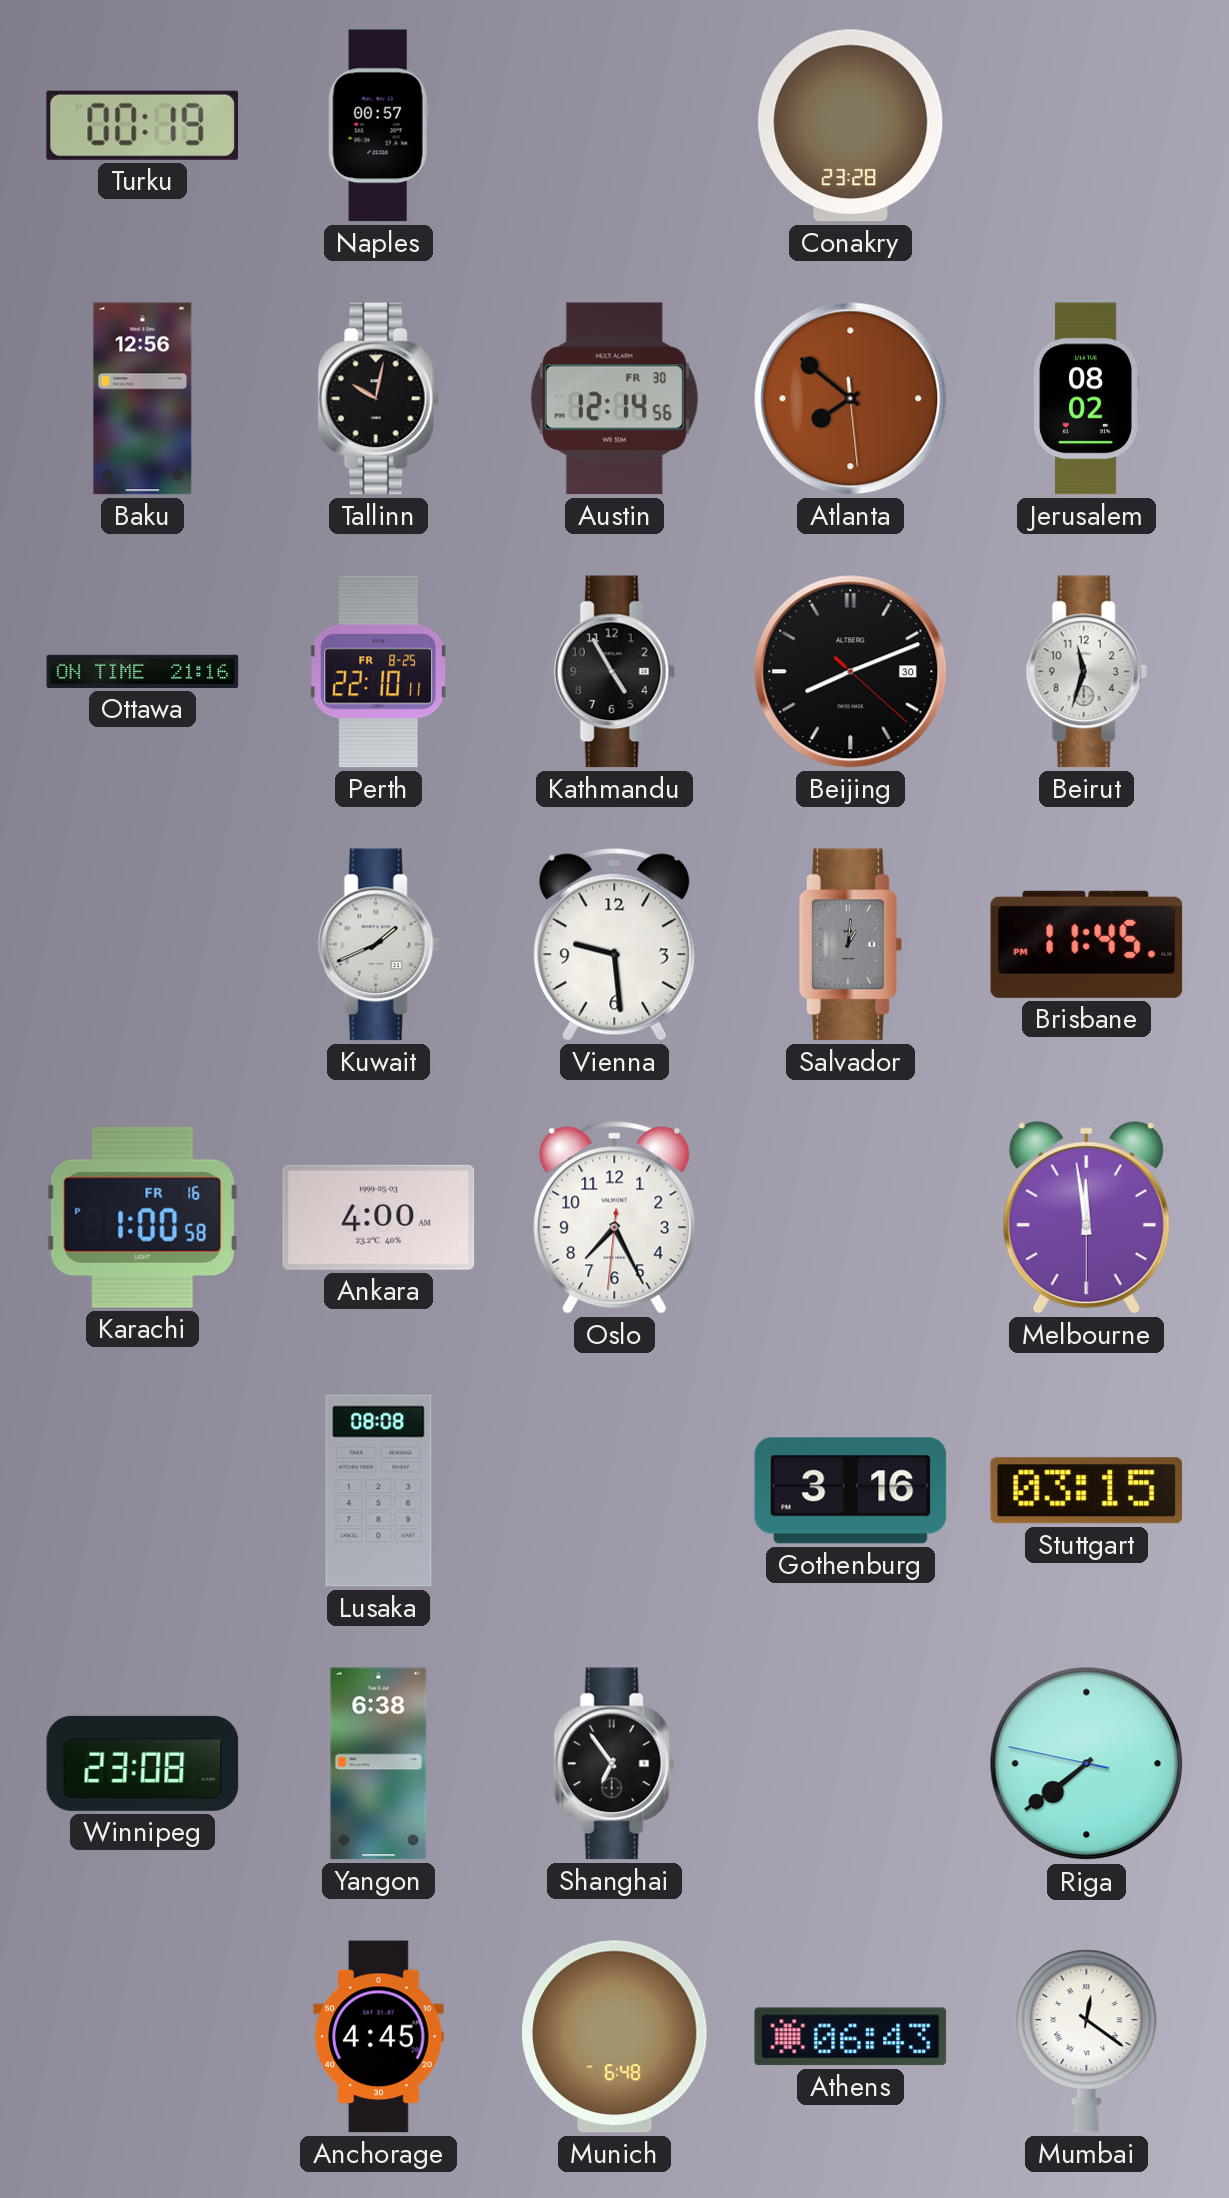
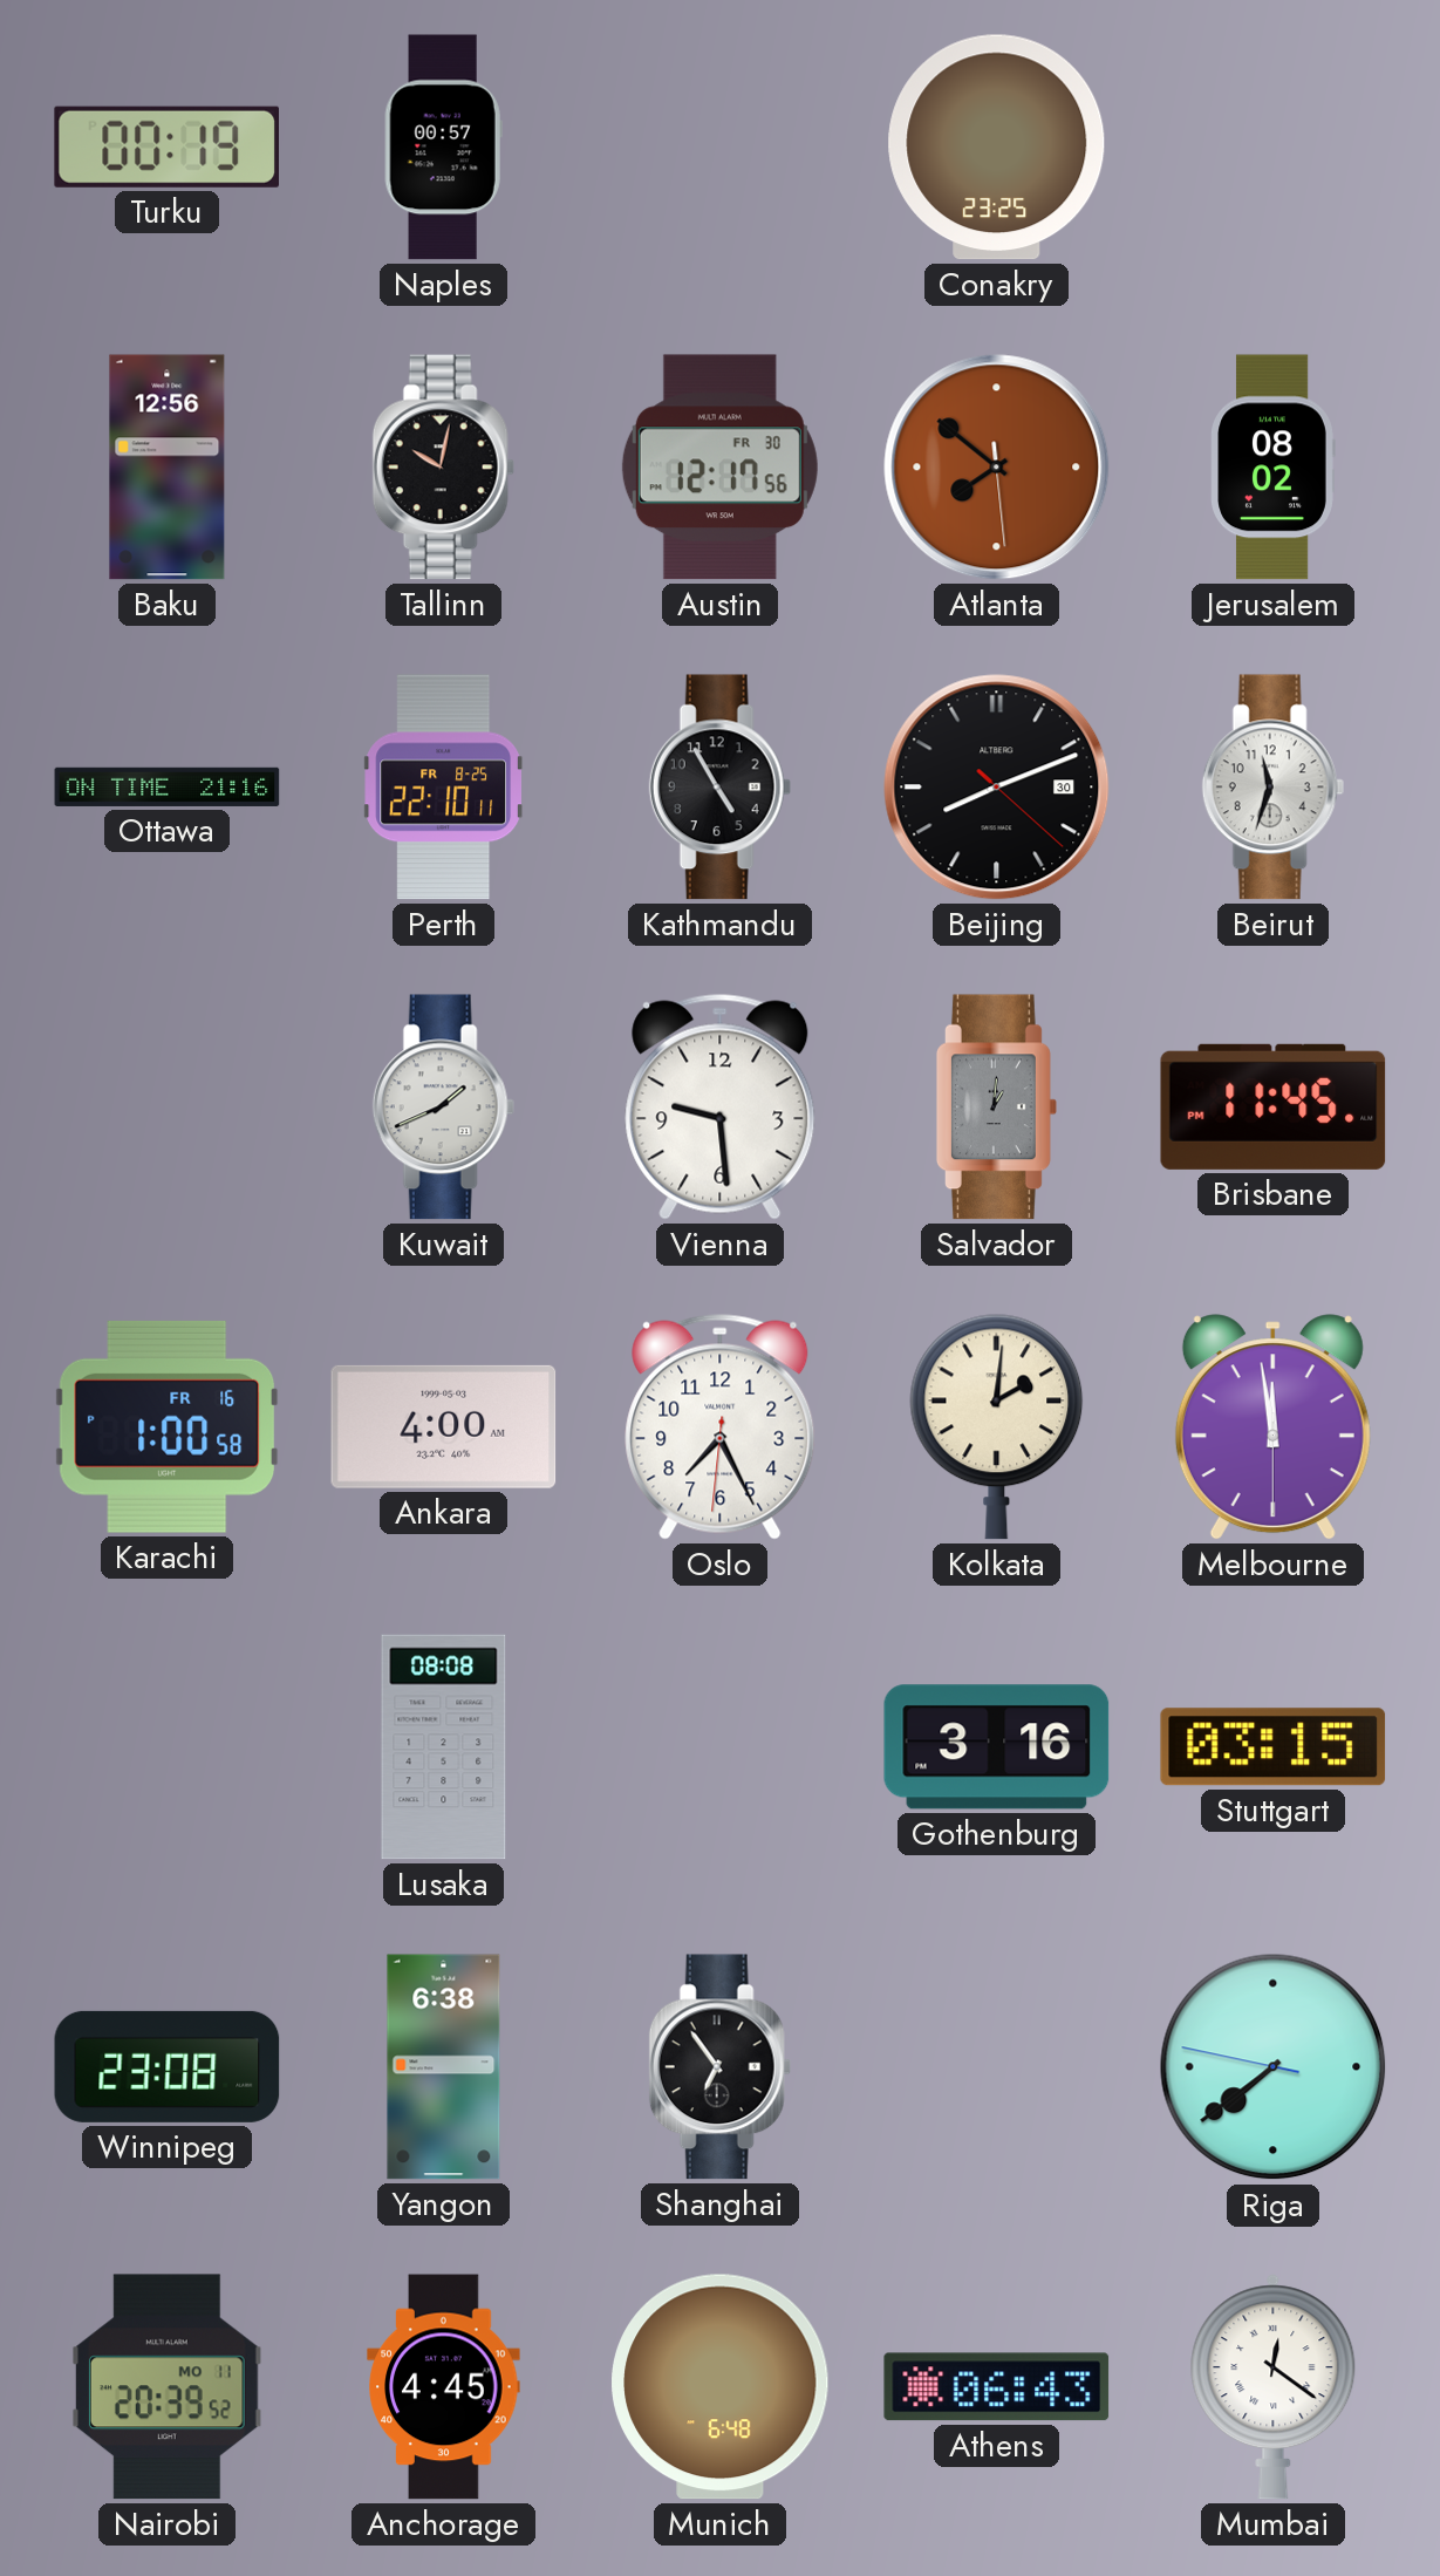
Conakry: 23:28 -> 23:25
Austin: 12:14 -> 12:17
Kolkata: none -> 2:01
Nairobi: none -> 20:39
